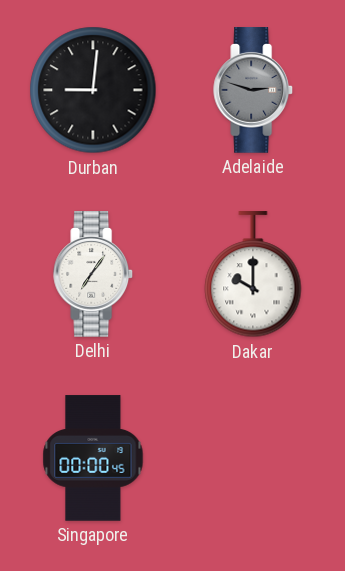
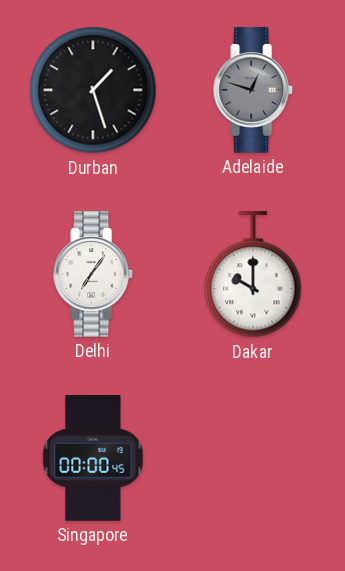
Durban: 9:01 -> 1:27
Adelaide: 2:48 -> 12:48
